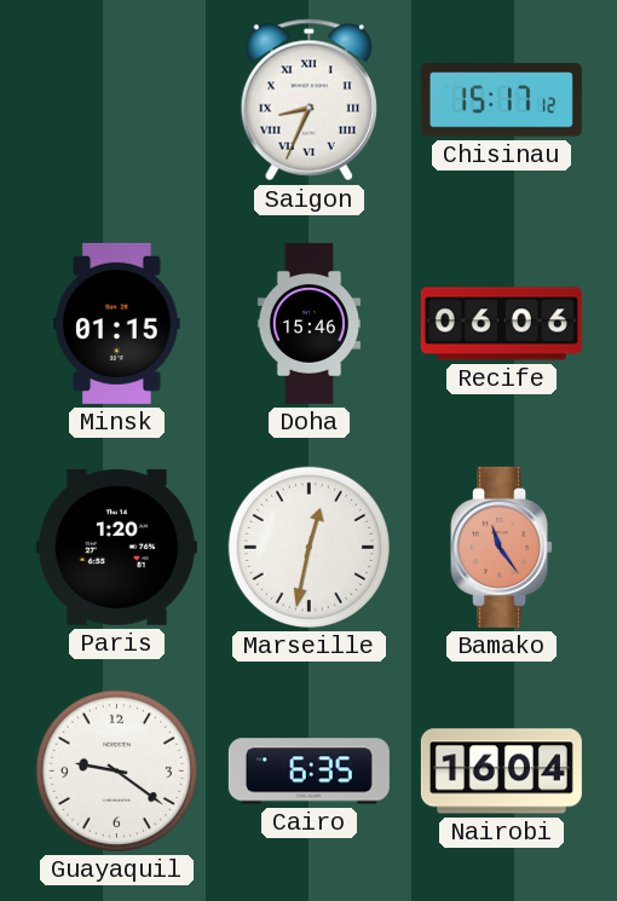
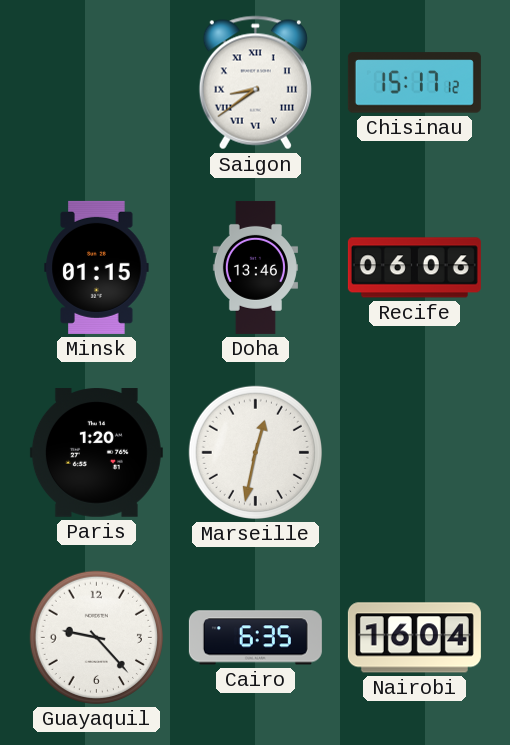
Saigon: 8:34 -> 8:39
Doha: 15:46 -> 13:46
Bamako: 11:24 -> none
Guayaquil: 9:21 -> 9:23
